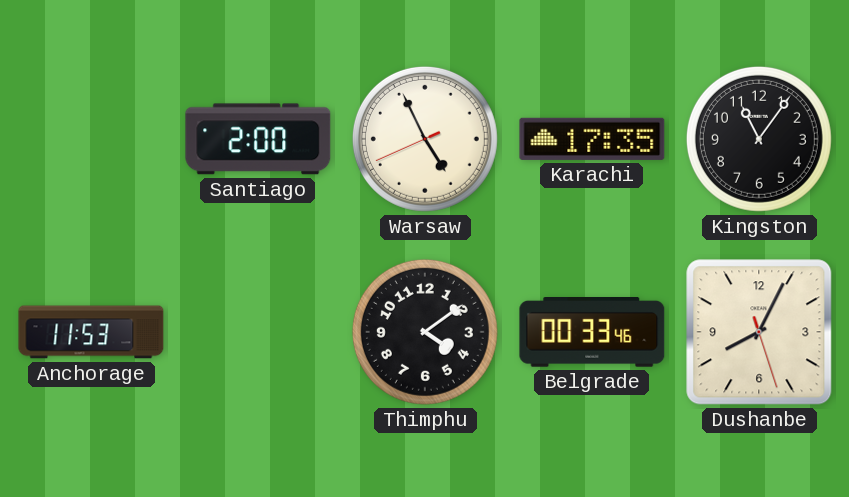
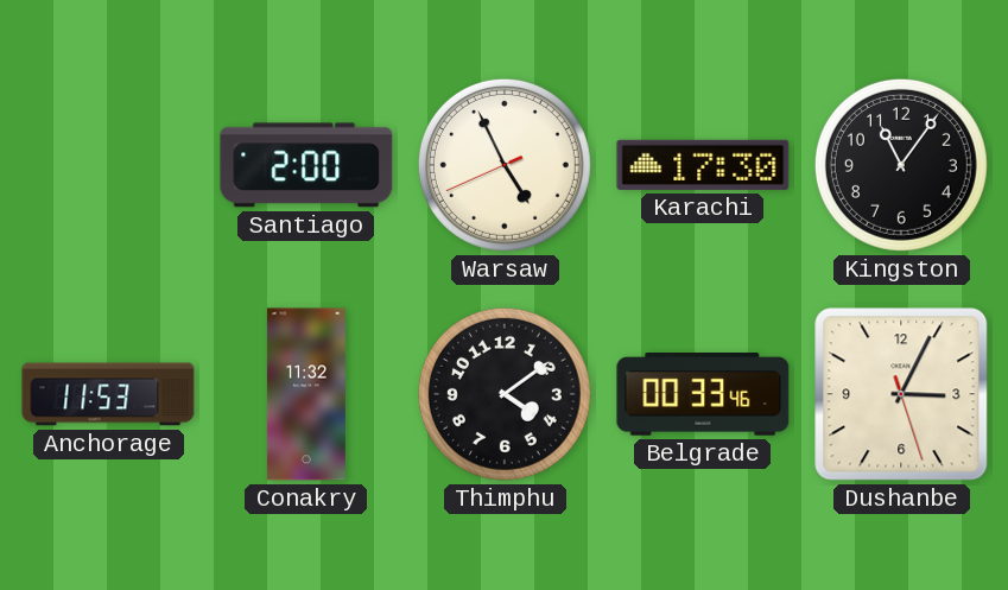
Karachi: 17:35 -> 17:30
Conakry: none -> 11:32
Dushanbe: 8:04 -> 3:04
